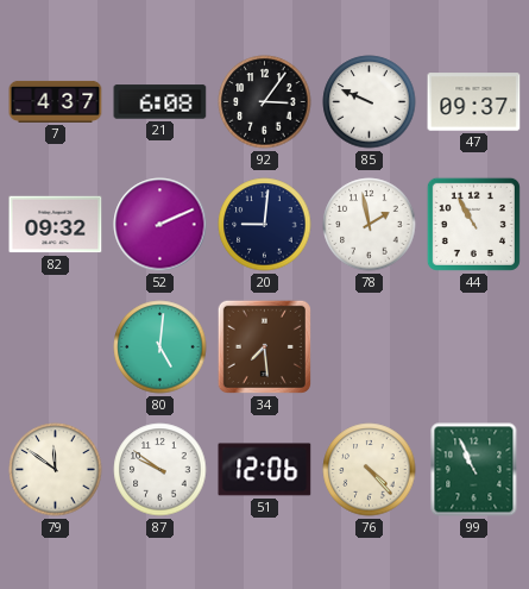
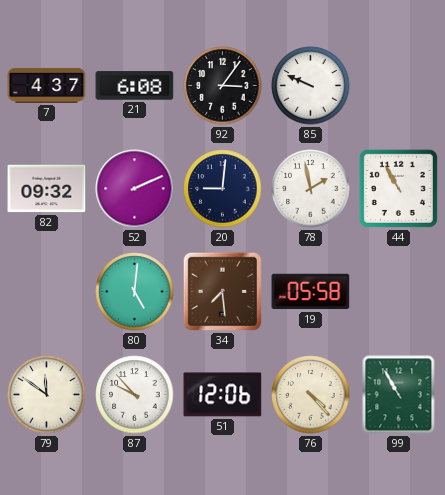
47: 09:37 -> none
19: none -> 05:58
87: 9:51 -> 9:53
99: 10:56 -> 10:55
